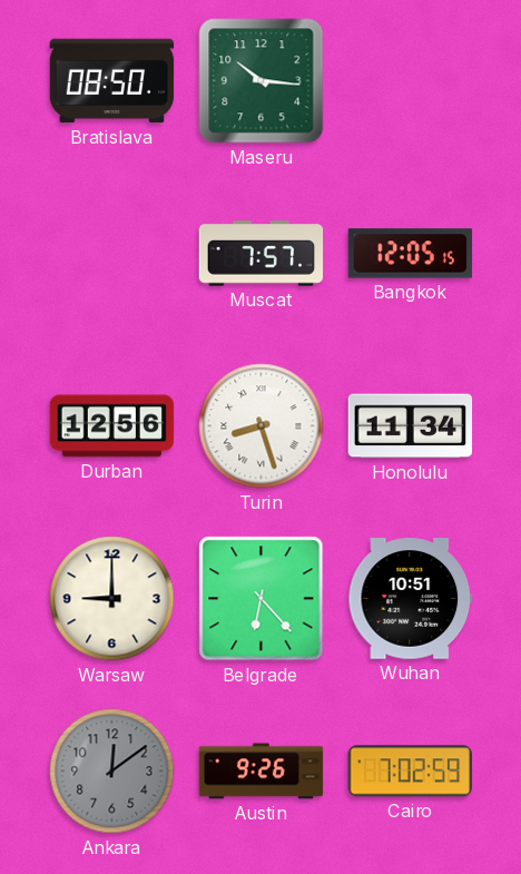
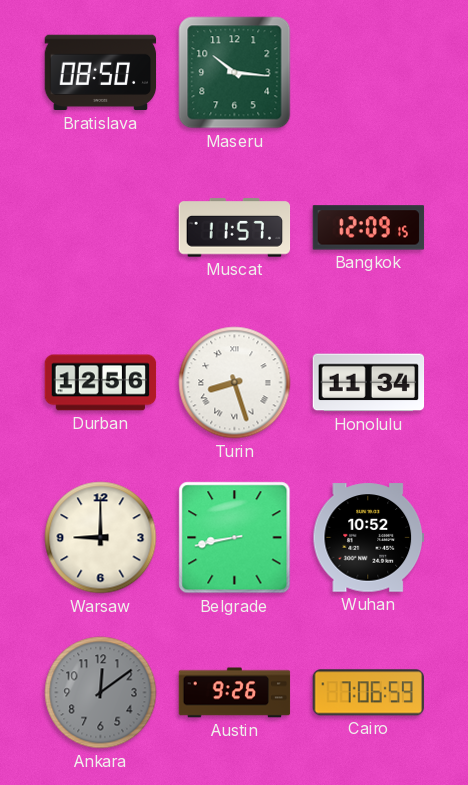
Muscat: 7:57 -> 11:57
Bangkok: 12:05 -> 12:09
Belgrade: 6:23 -> 8:43
Wuhan: 10:51 -> 10:52
Cairo: 7:02 -> 7:06
